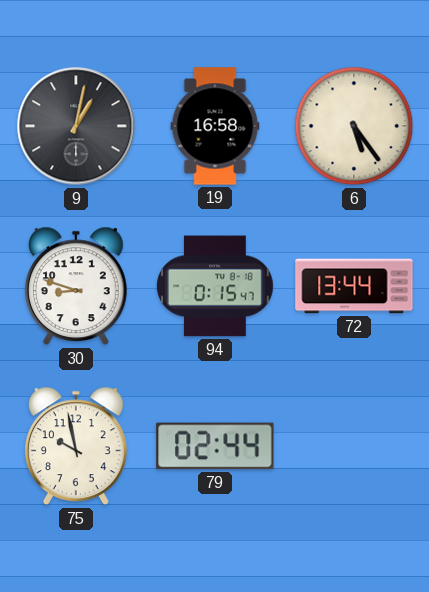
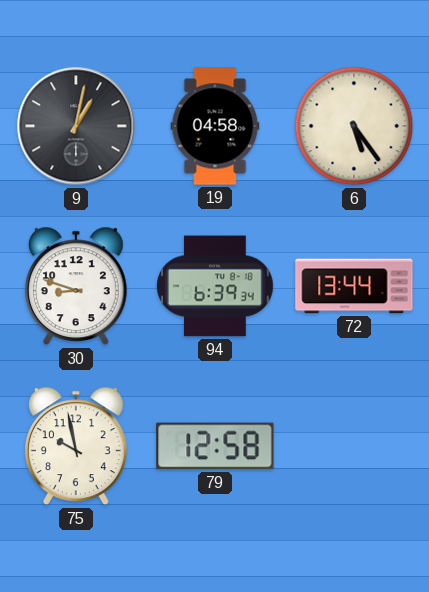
19: 16:58 -> 04:58
94: 0:15 -> 6:39
79: 02:44 -> 12:58
